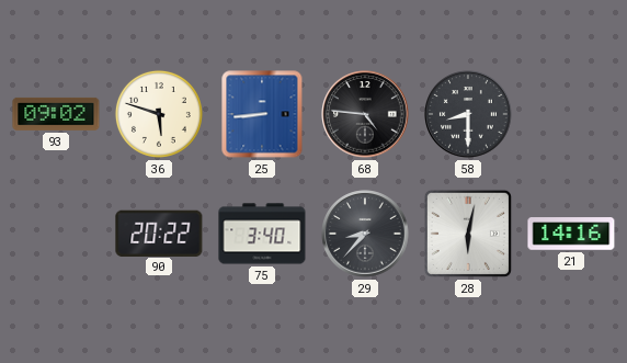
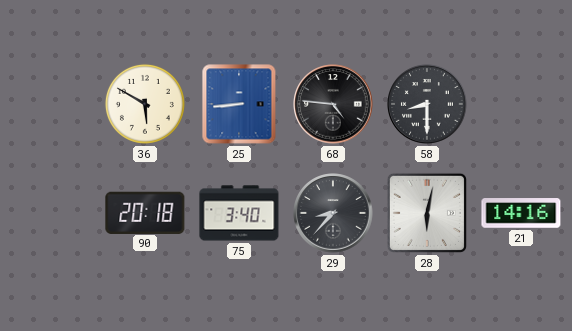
93: 09:02 -> none
36: 5:48 -> 5:50
90: 20:22 -> 20:18
